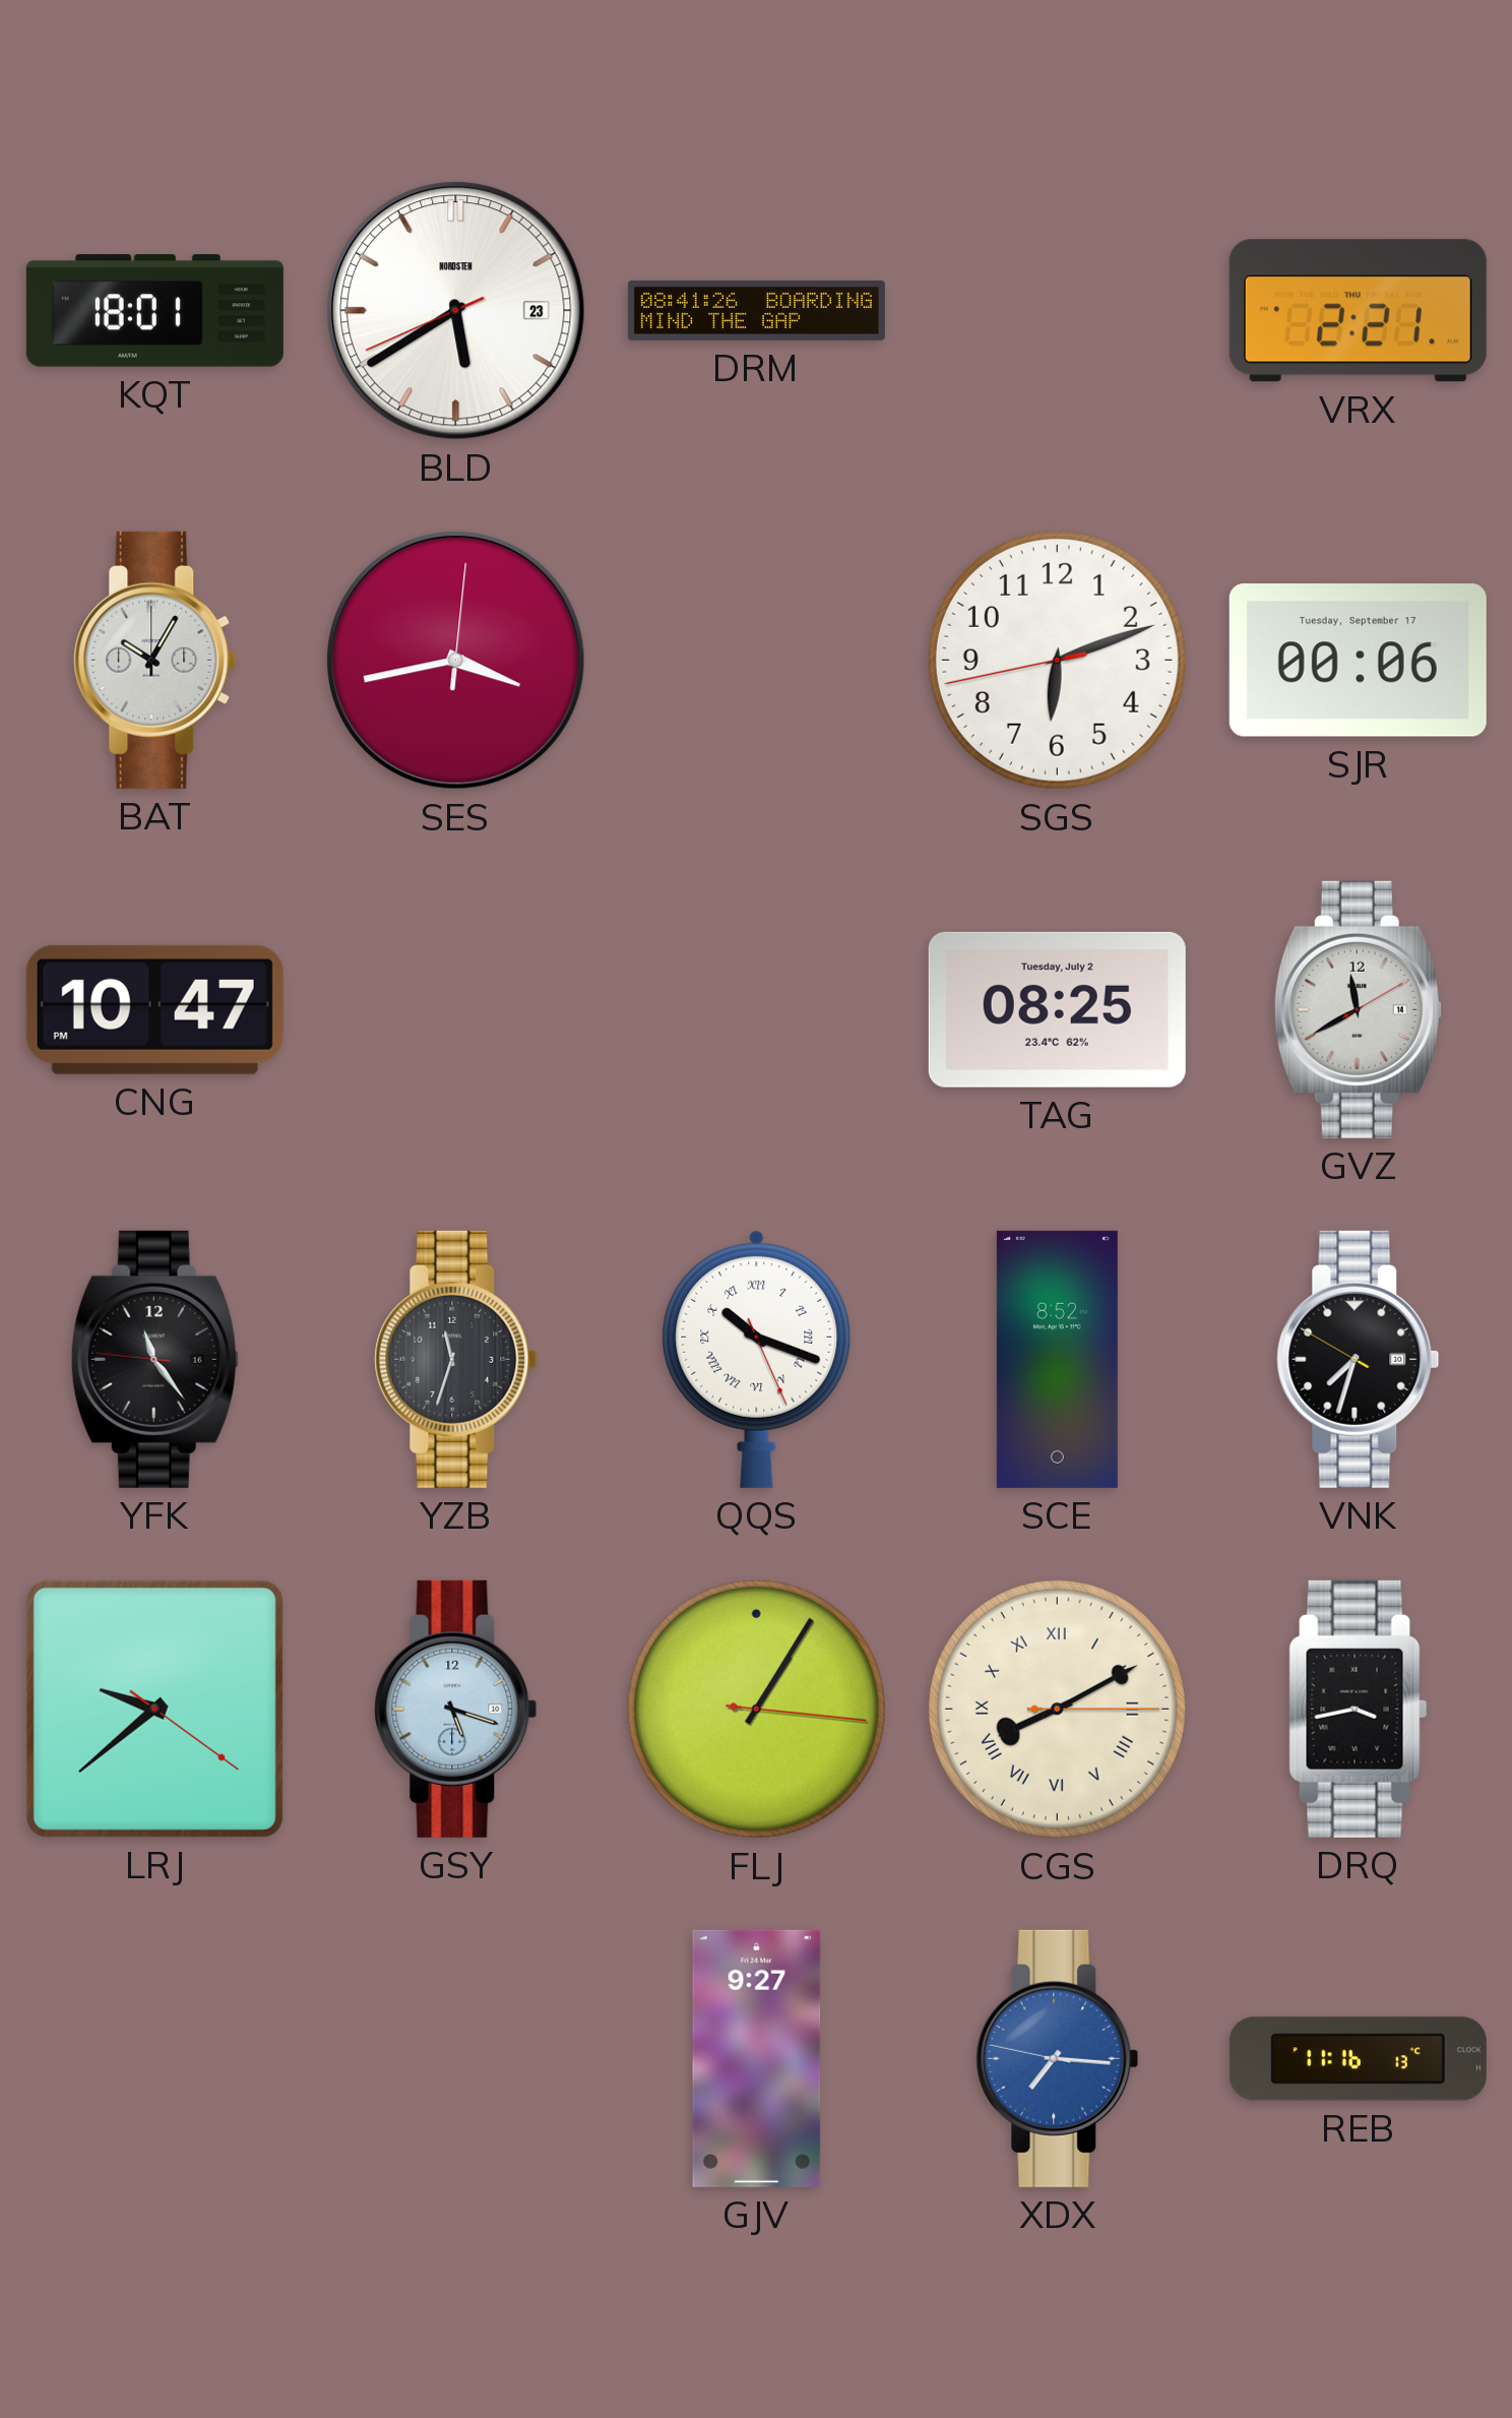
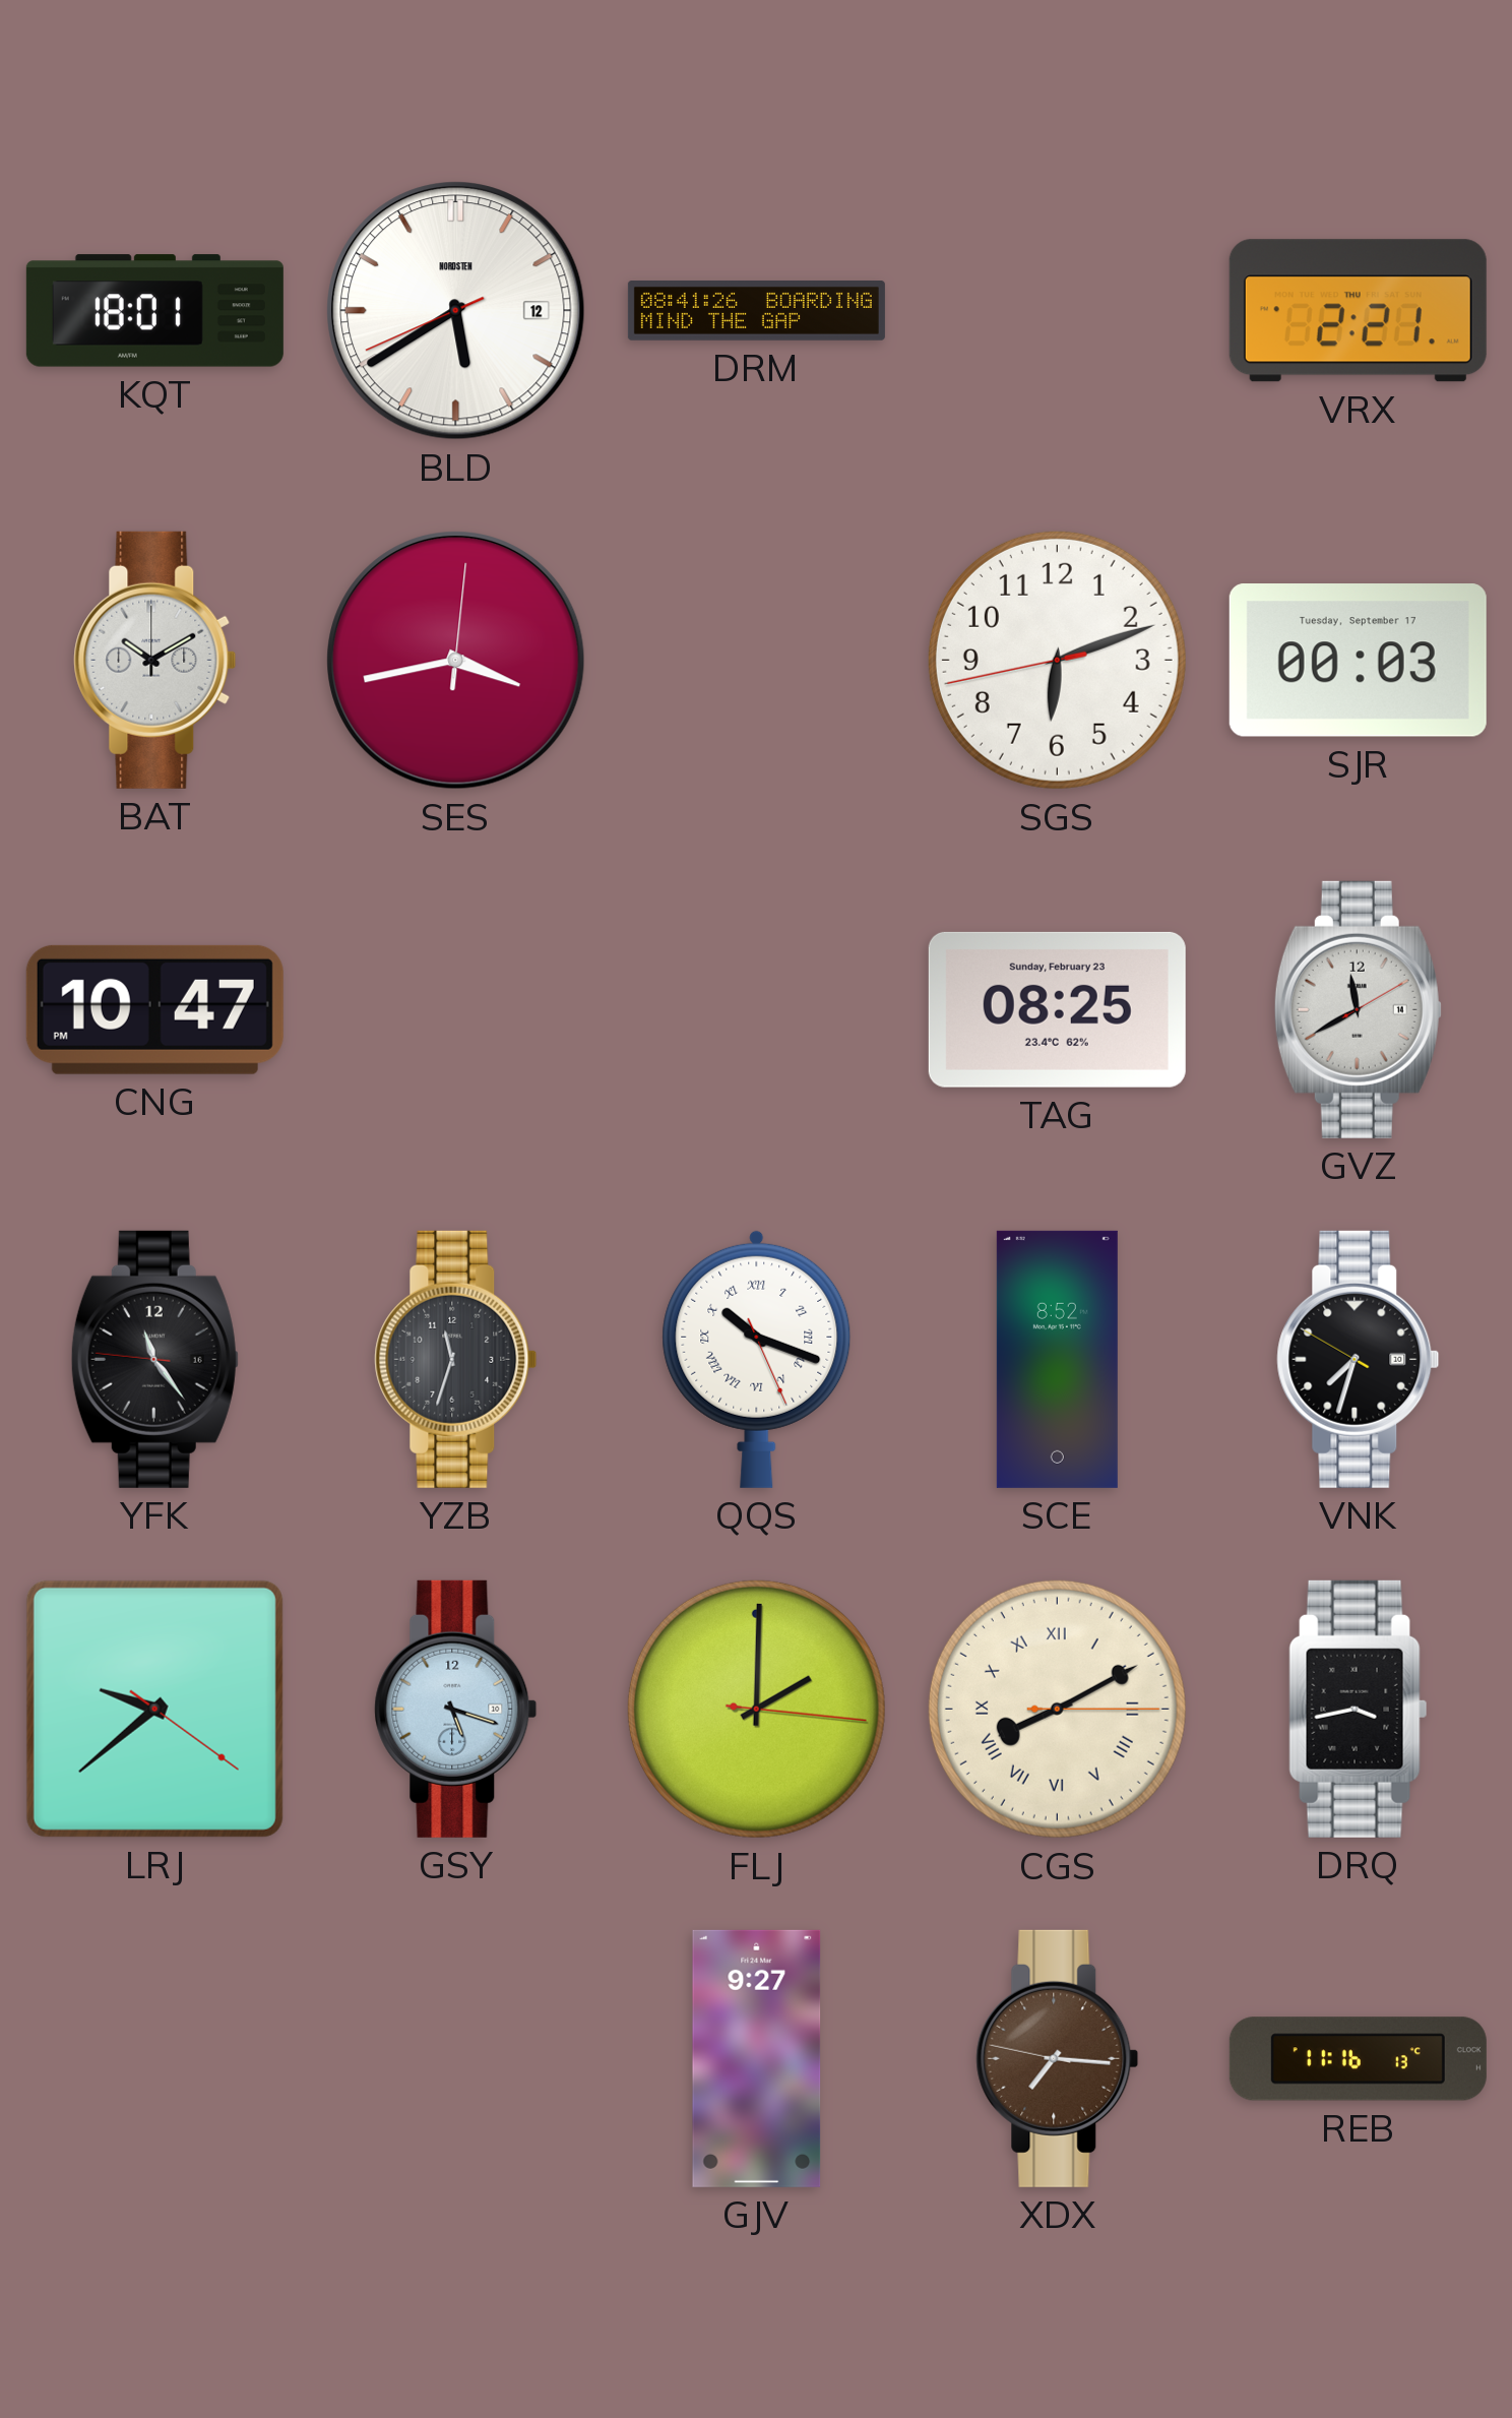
BLD date: 23 -> 12
BAT: 10:05 -> 10:10
SJR: 00:06 -> 00:03
TAG date: Tuesday, July 2 -> Sunday, February 23
FLJ: 1:05 -> 2:00
XDX dial: blue -> brown
